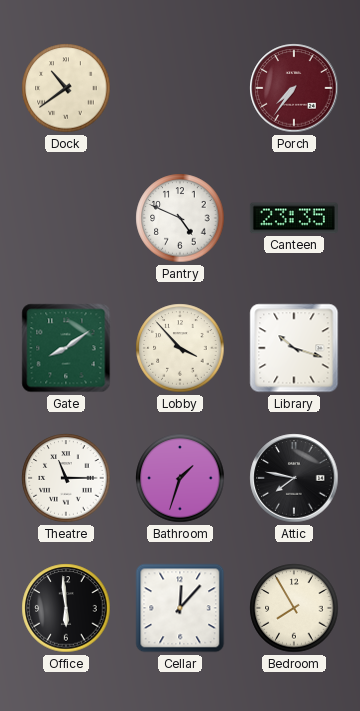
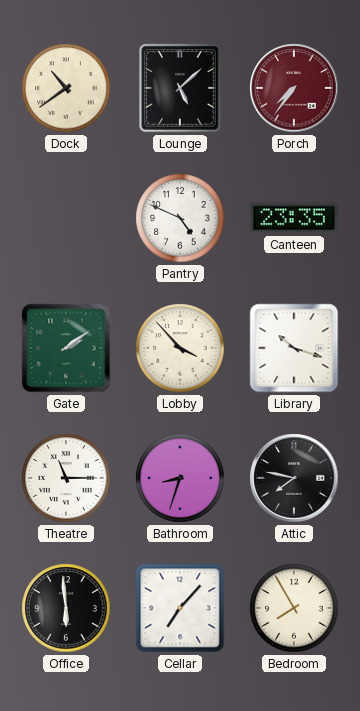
Lounge: none -> 5:08
Gate: 8:09 -> 2:09
Bathroom: 1:33 -> 8:33
Cellar: 12:07 -> 7:07
